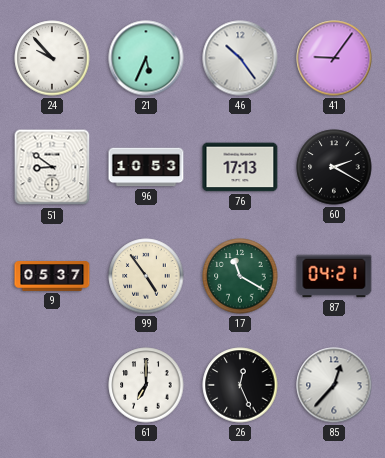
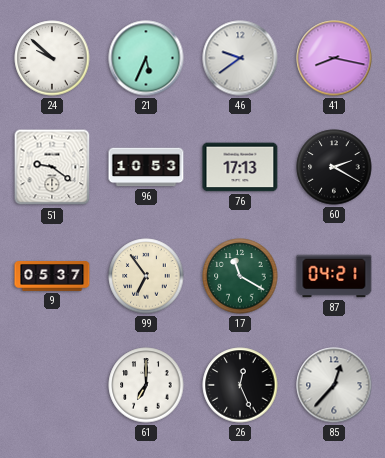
24: 9:53 -> 9:52
46: 10:24 -> 9:39
41: 9:06 -> 8:17
51: 8:51 -> 9:21
99: 4:54 -> 6:54
